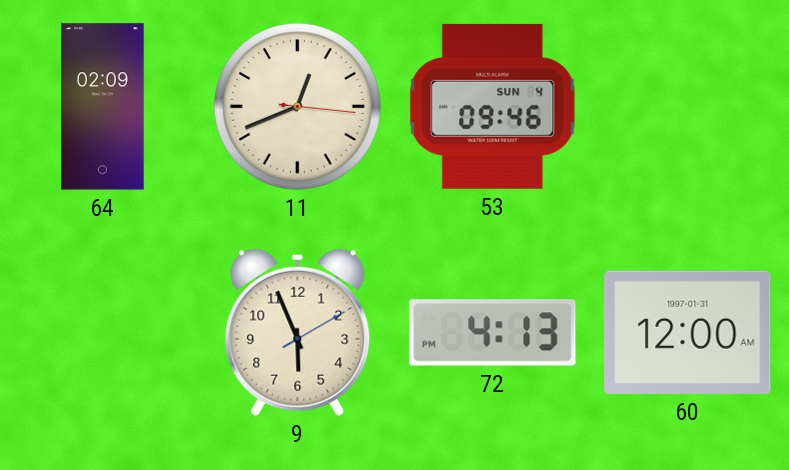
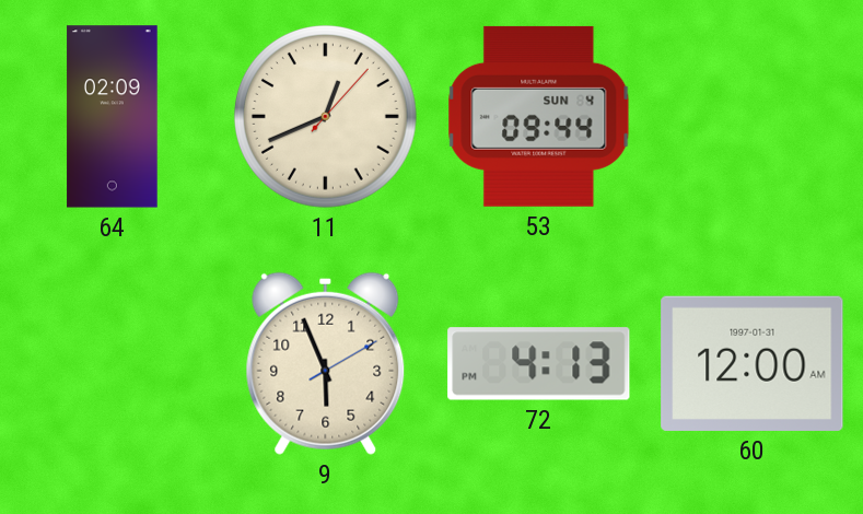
11: 12:41:16 -> 12:41:07
53: 09:46 -> 09:44
